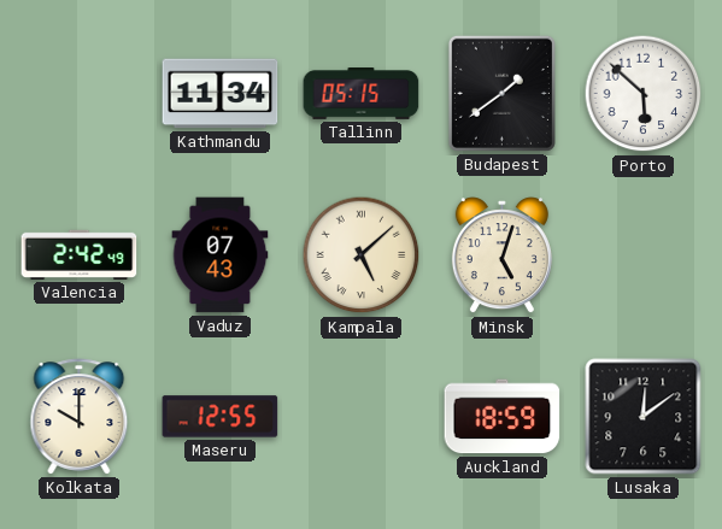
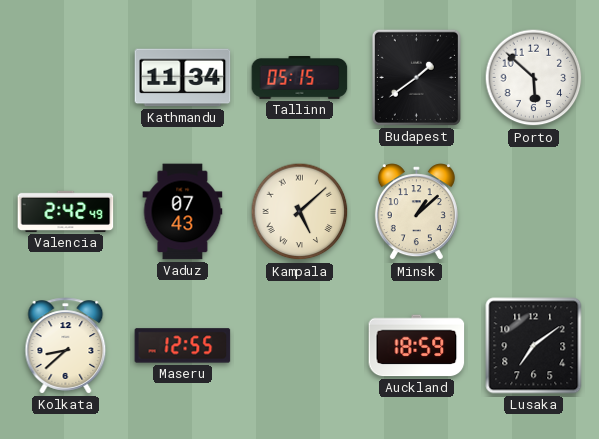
Minsk: 5:03 -> 1:08
Kolkata: 10:00 -> 8:38
Lusaka: 12:09 -> 7:09
